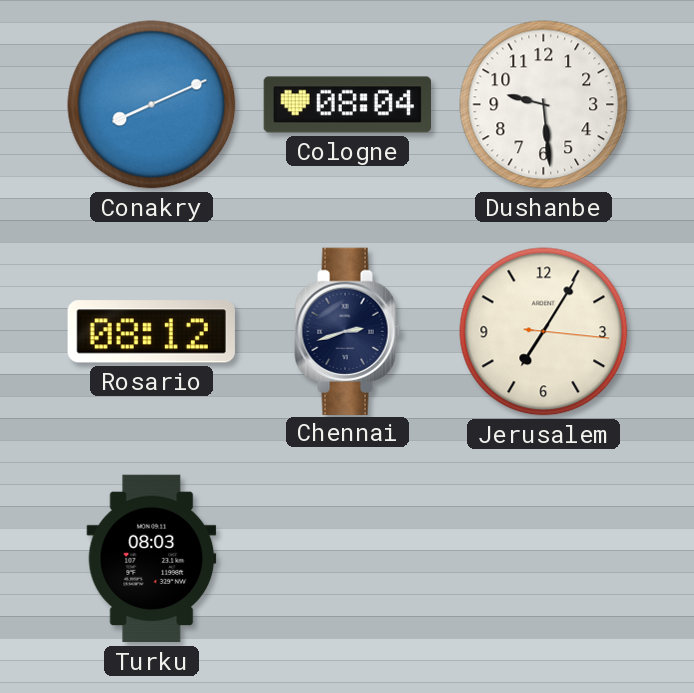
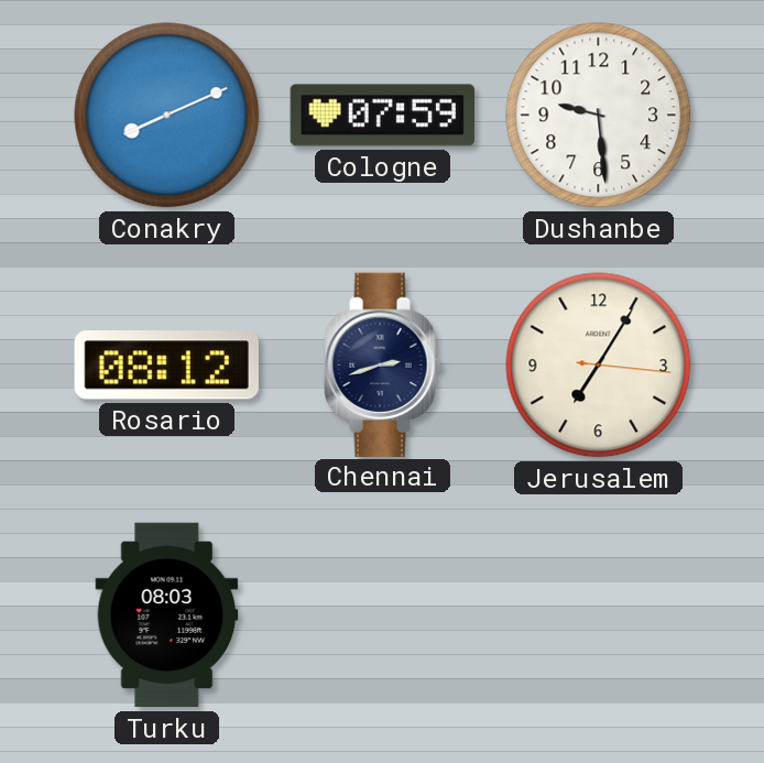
Cologne: 08:04 -> 07:59
